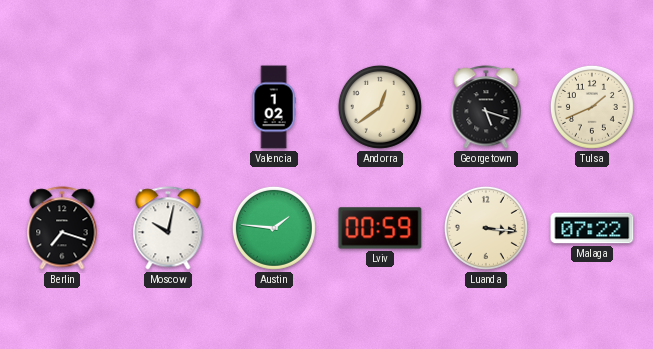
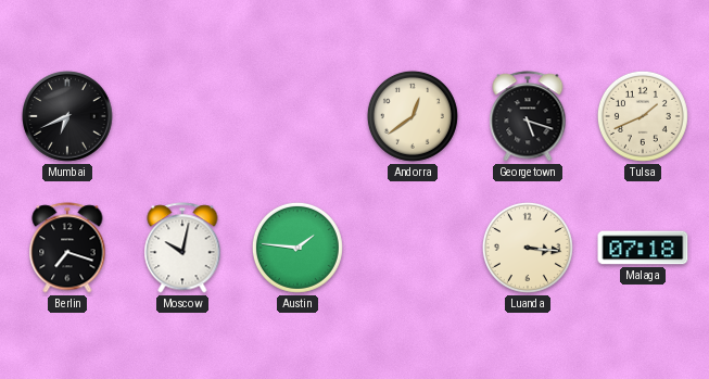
Mumbai: none -> 6:41
Valencia: 1:02 -> none
Lviv: 00:59 -> none
Malaga: 07:22 -> 07:18
